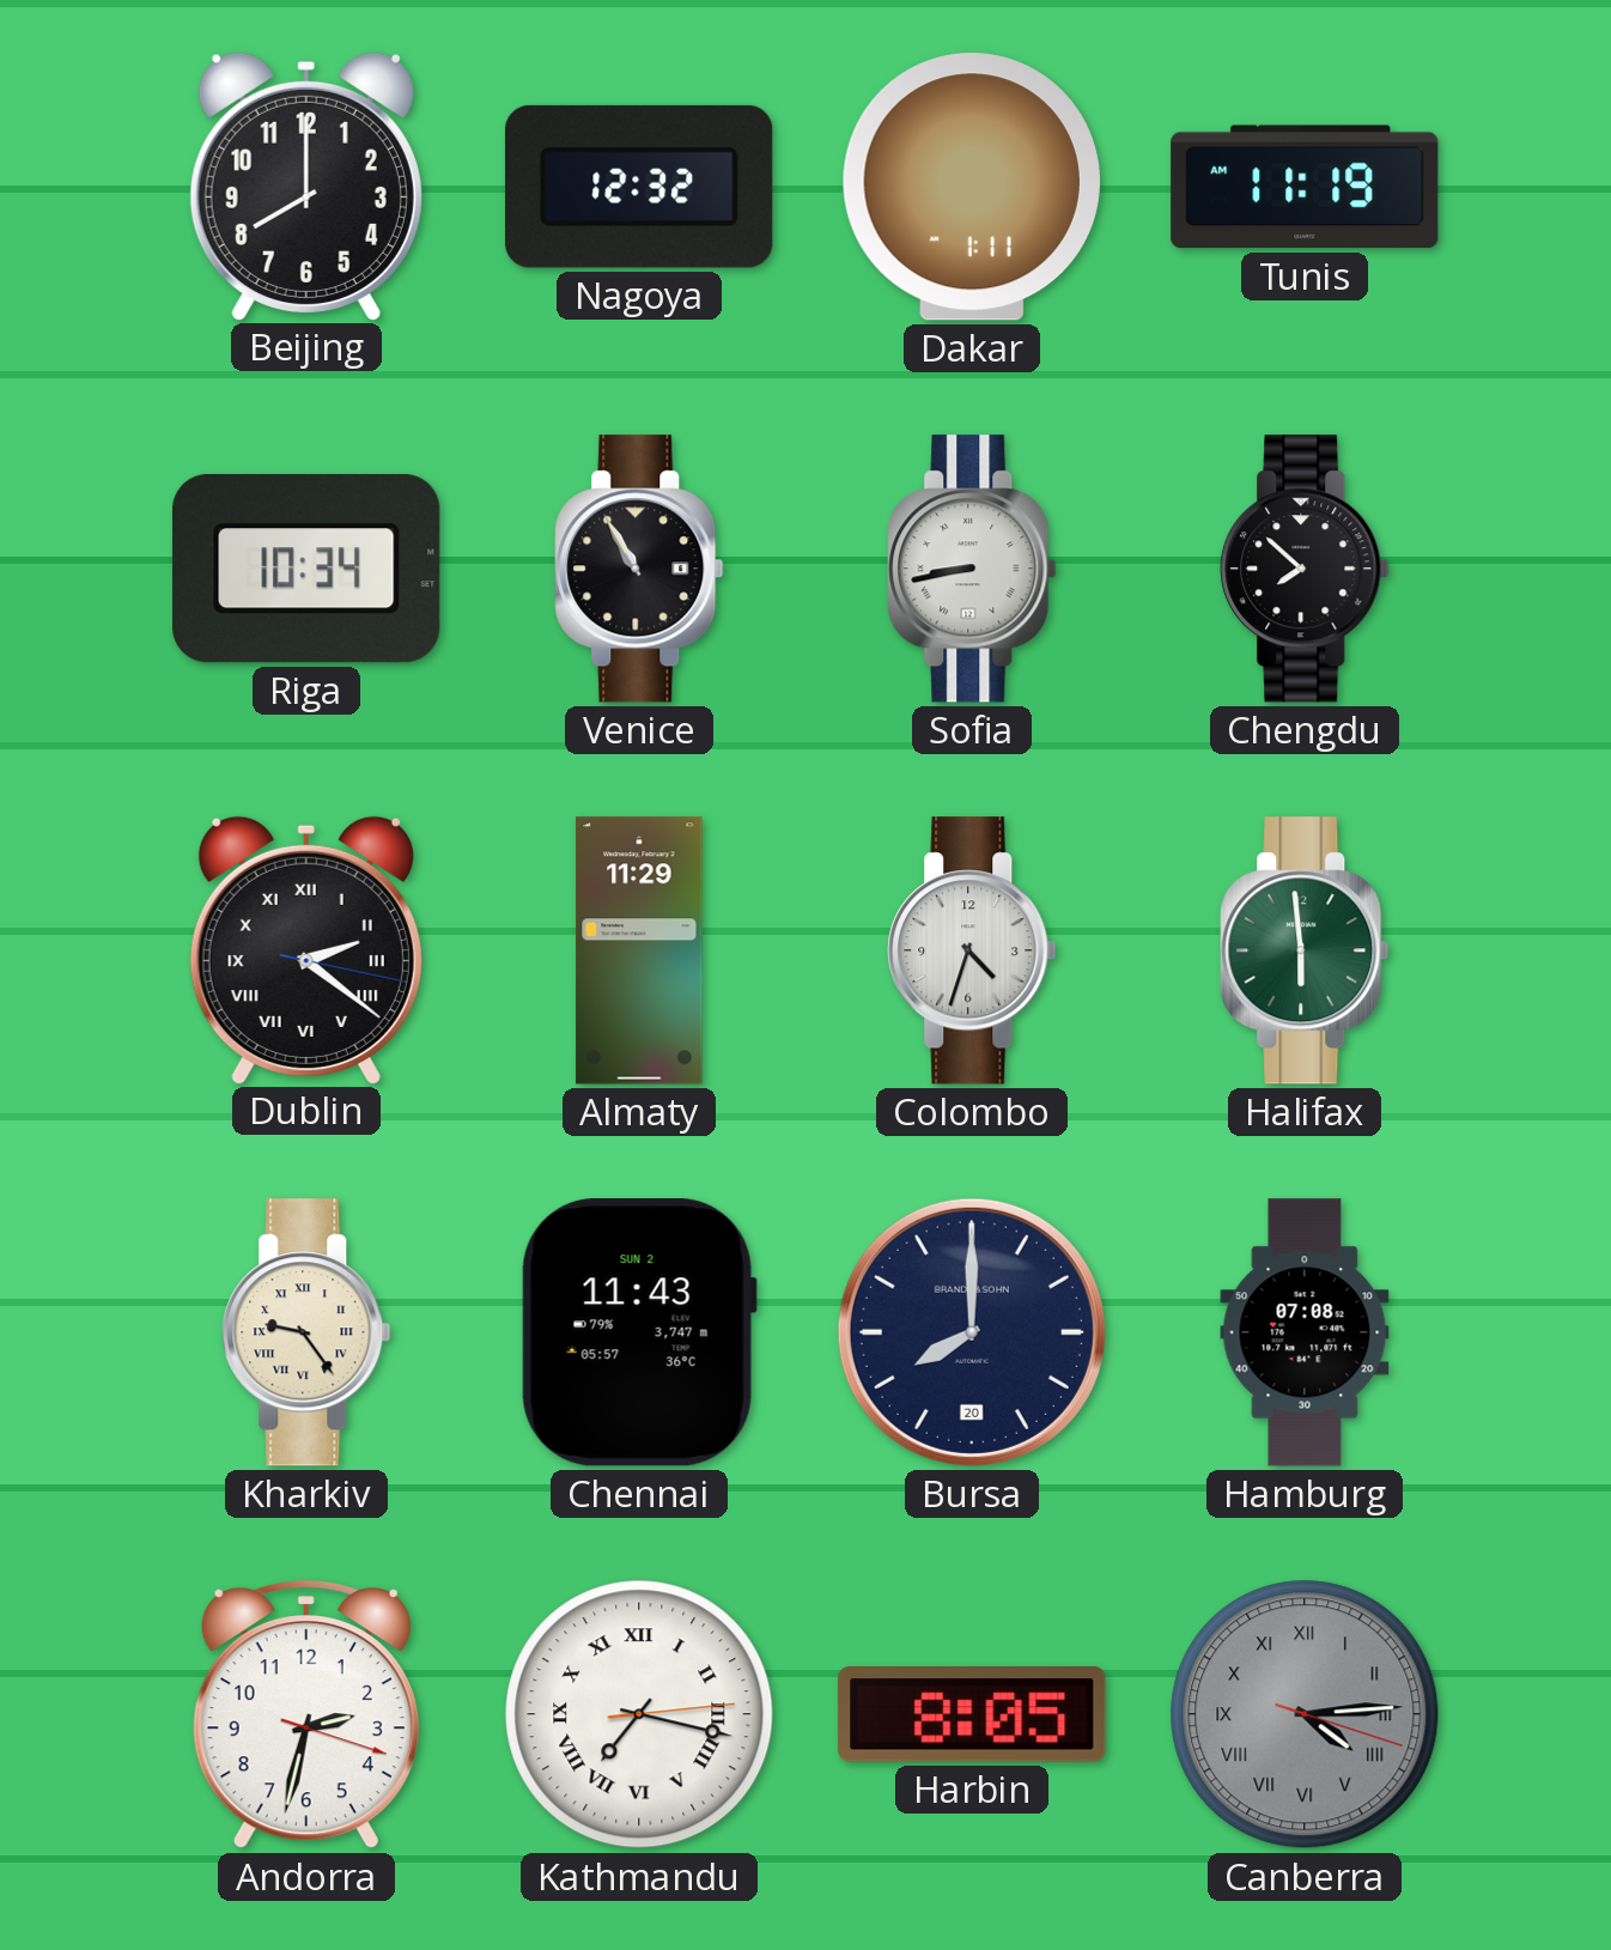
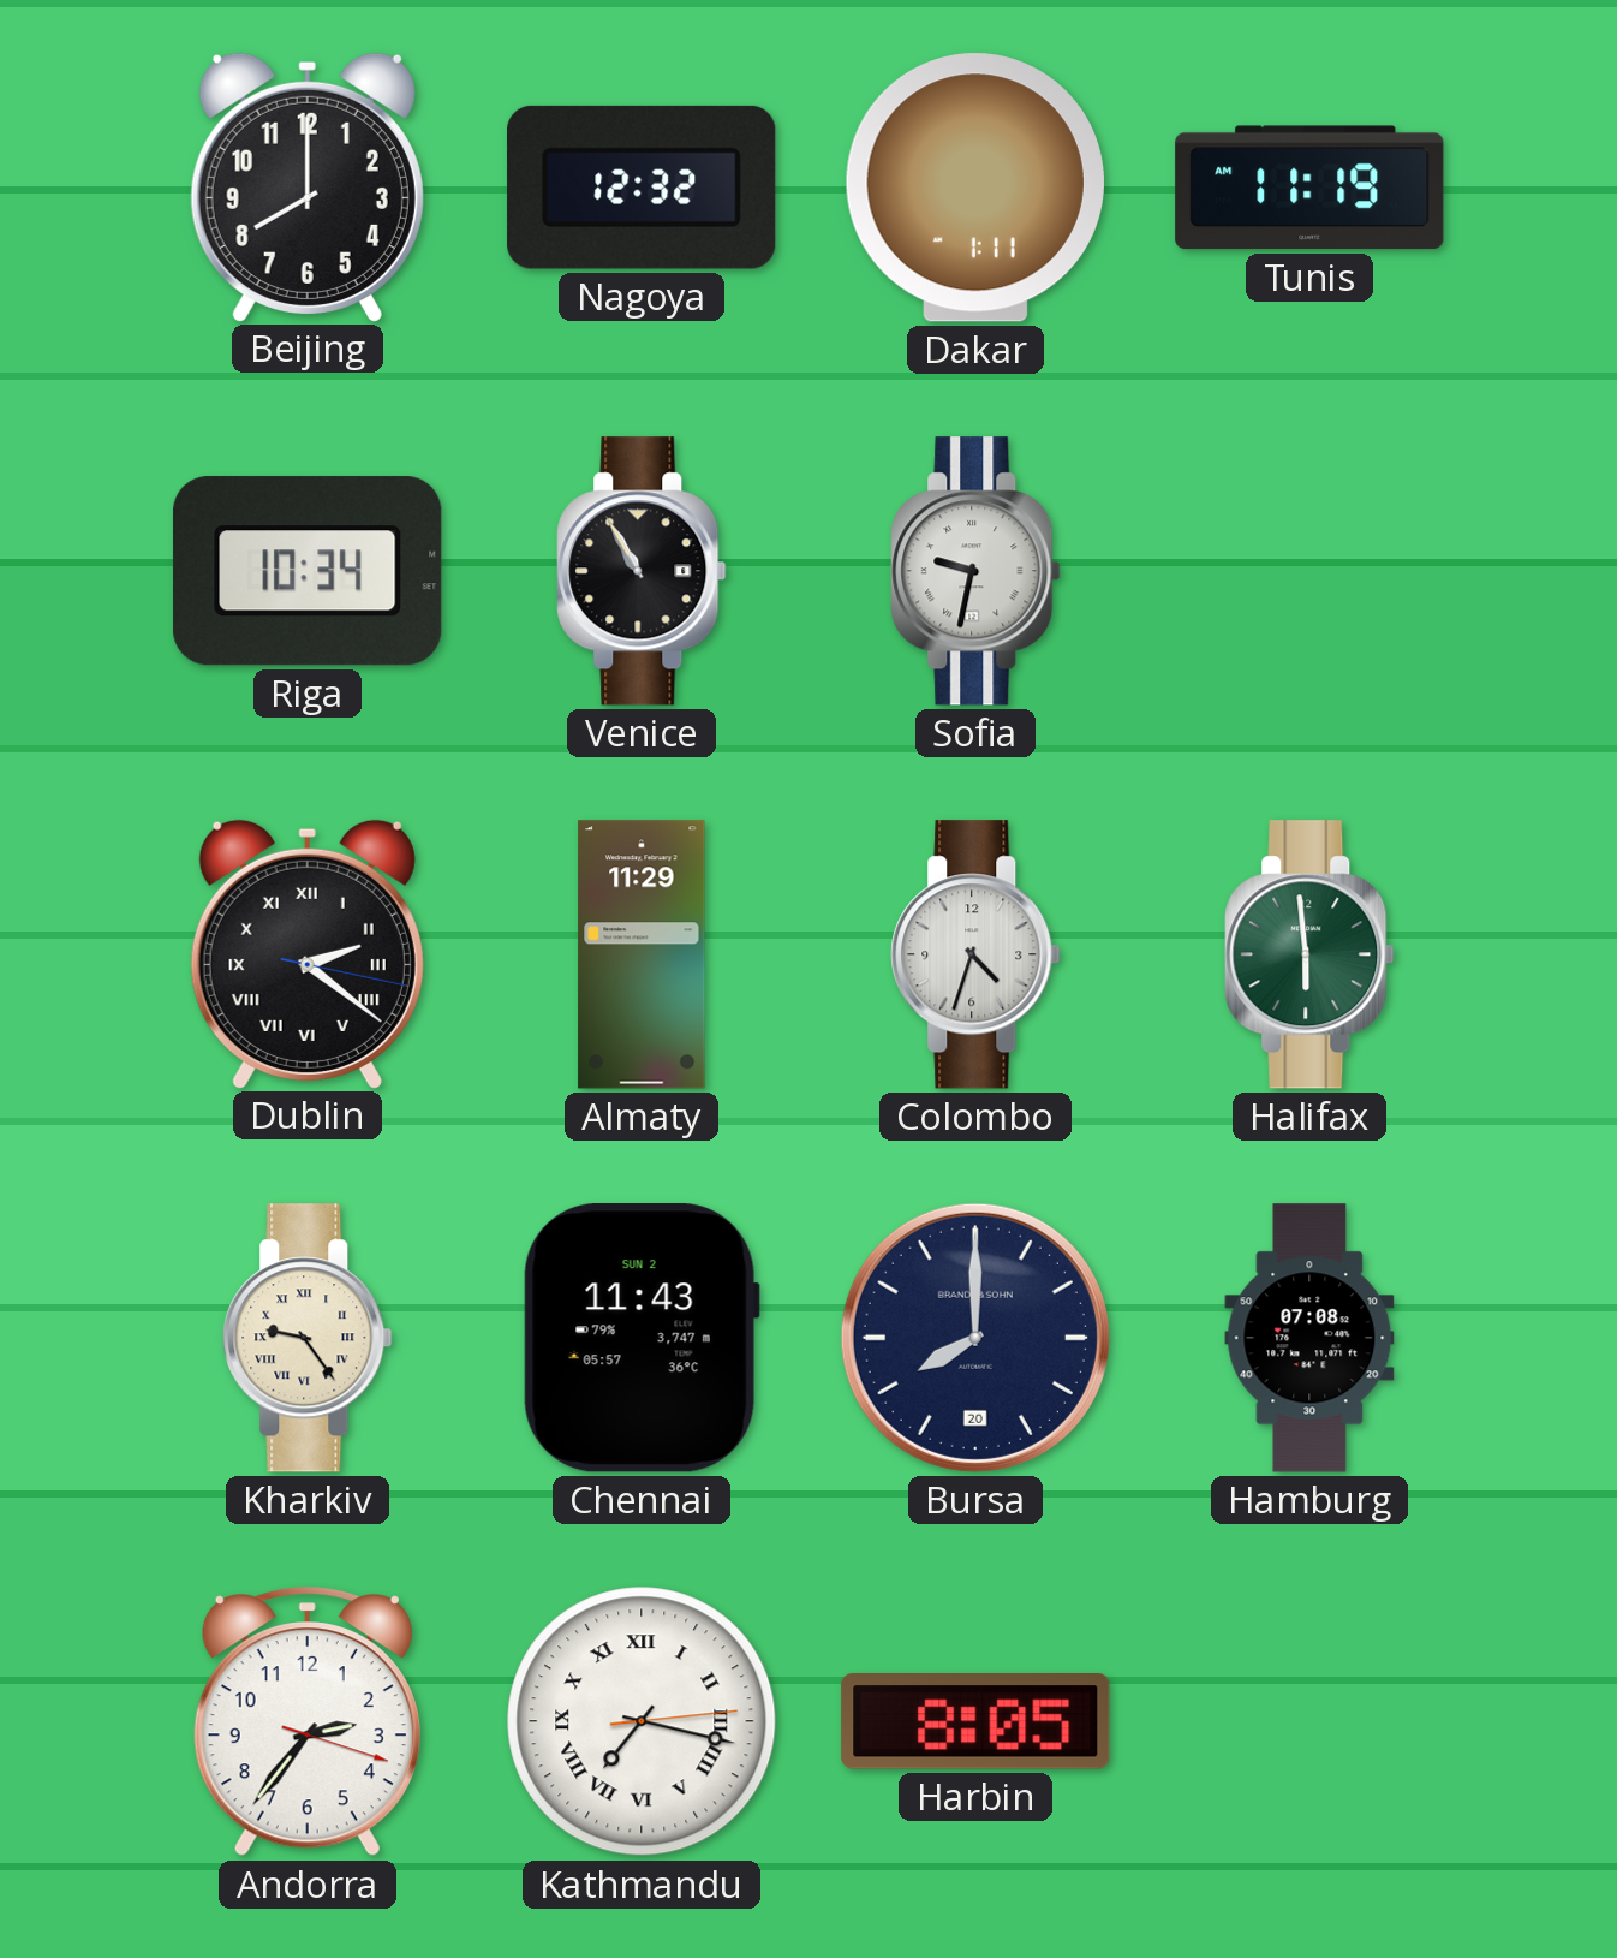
Sofia: 8:43 -> 9:32
Chengdu: 7:52 -> none
Andorra: 2:32 -> 2:36
Canberra: 4:14 -> none
